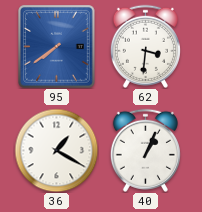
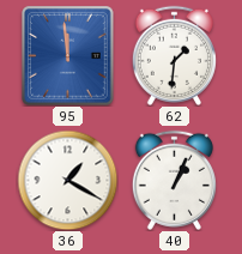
95: 7:39 -> 11:59
62: 3:31 -> 1:31
